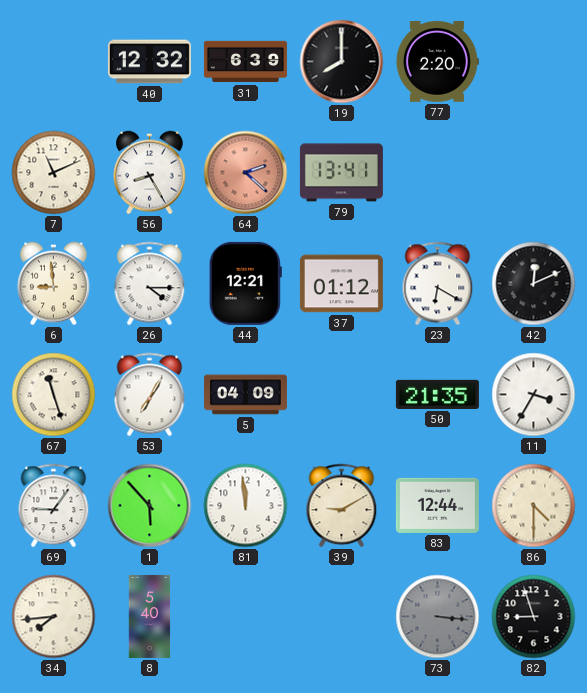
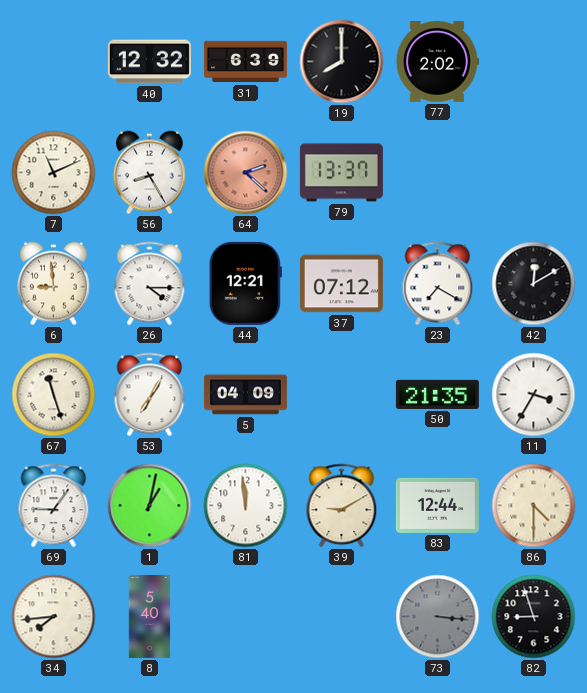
77: 2:20 -> 2:02
79: 13:41 -> 13:37
37: 01:12 -> 07:12
23: 6:20 -> 7:20
42: 12:11 -> 12:10
1: 5:53 -> 1:02
